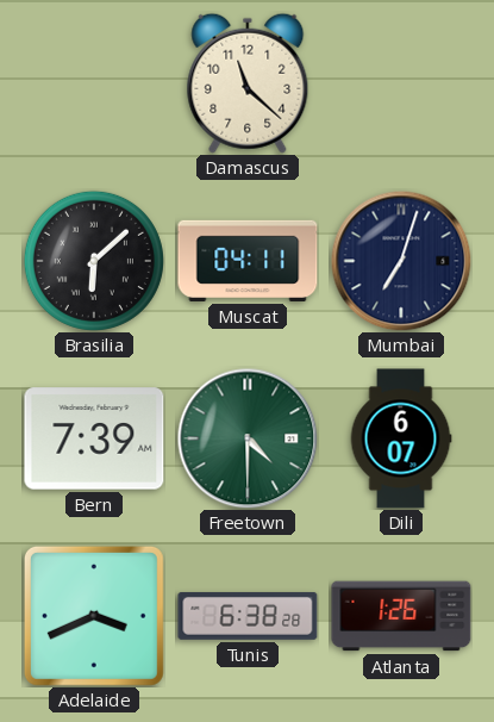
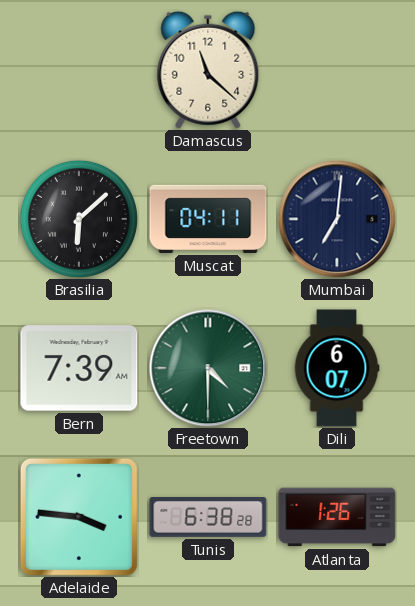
Mumbai: 7:03 -> 7:01
Adelaide: 3:41 -> 3:46
